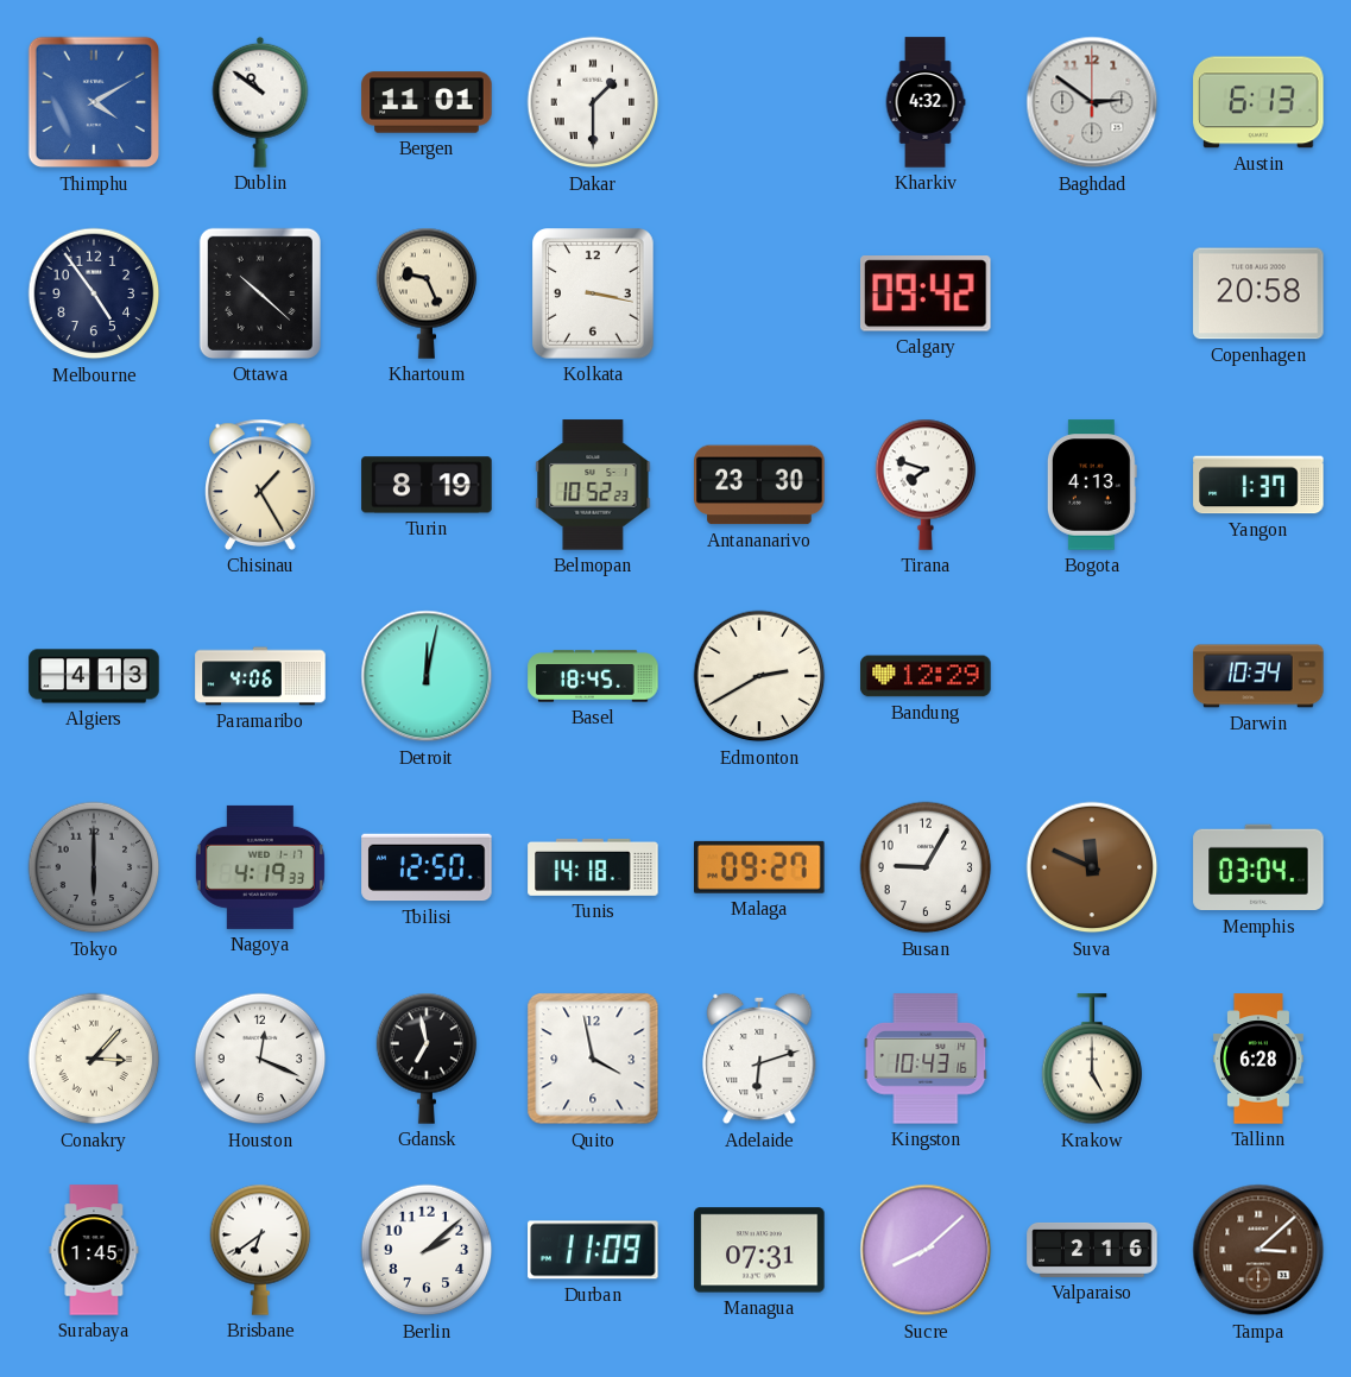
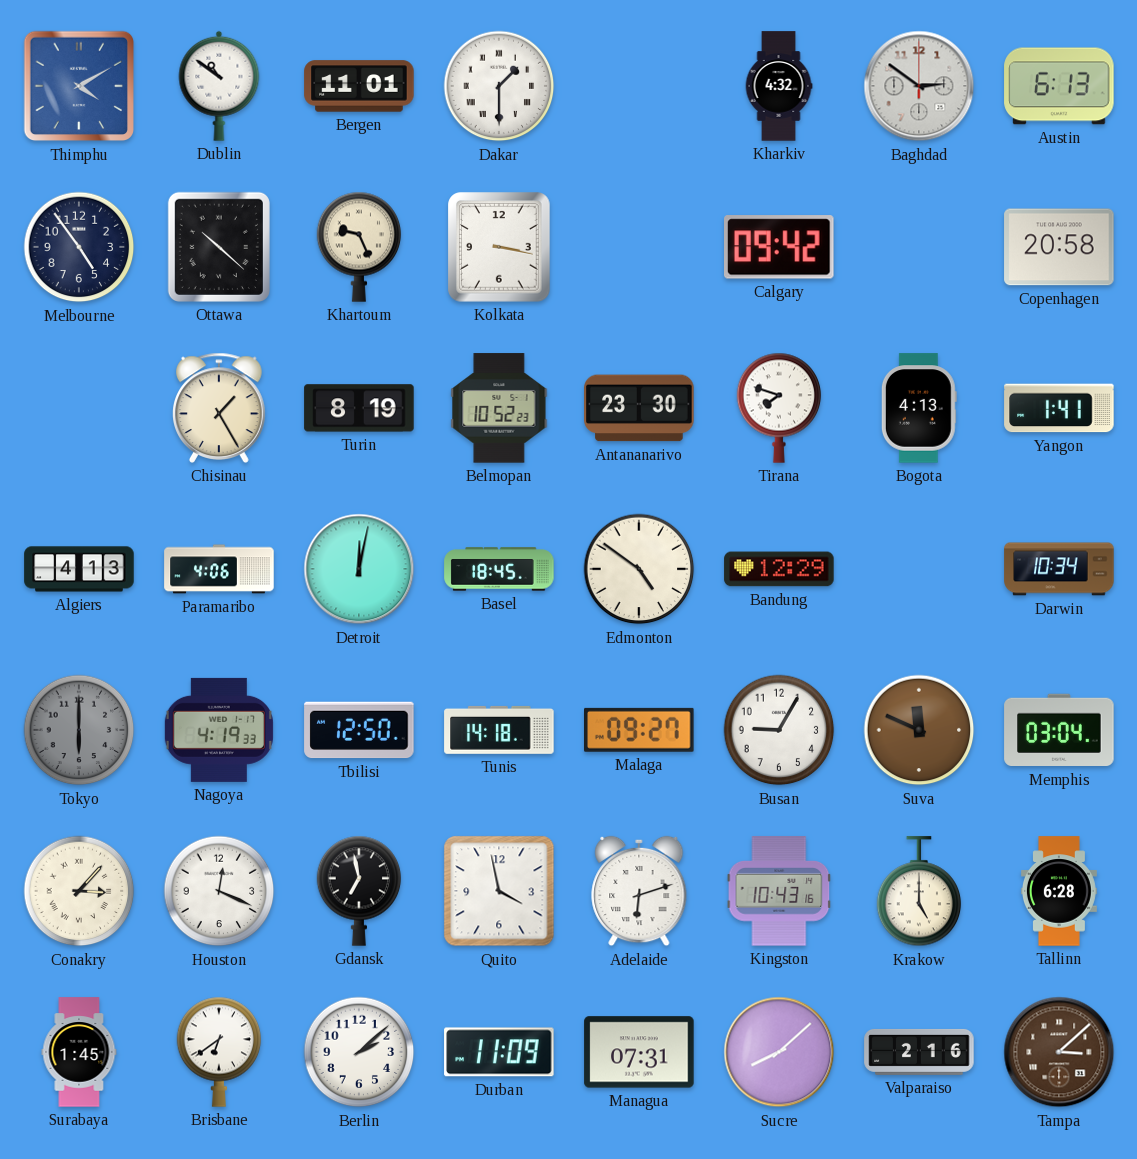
Yangon: 1:37 -> 1:41
Edmonton: 2:40 -> 4:51
